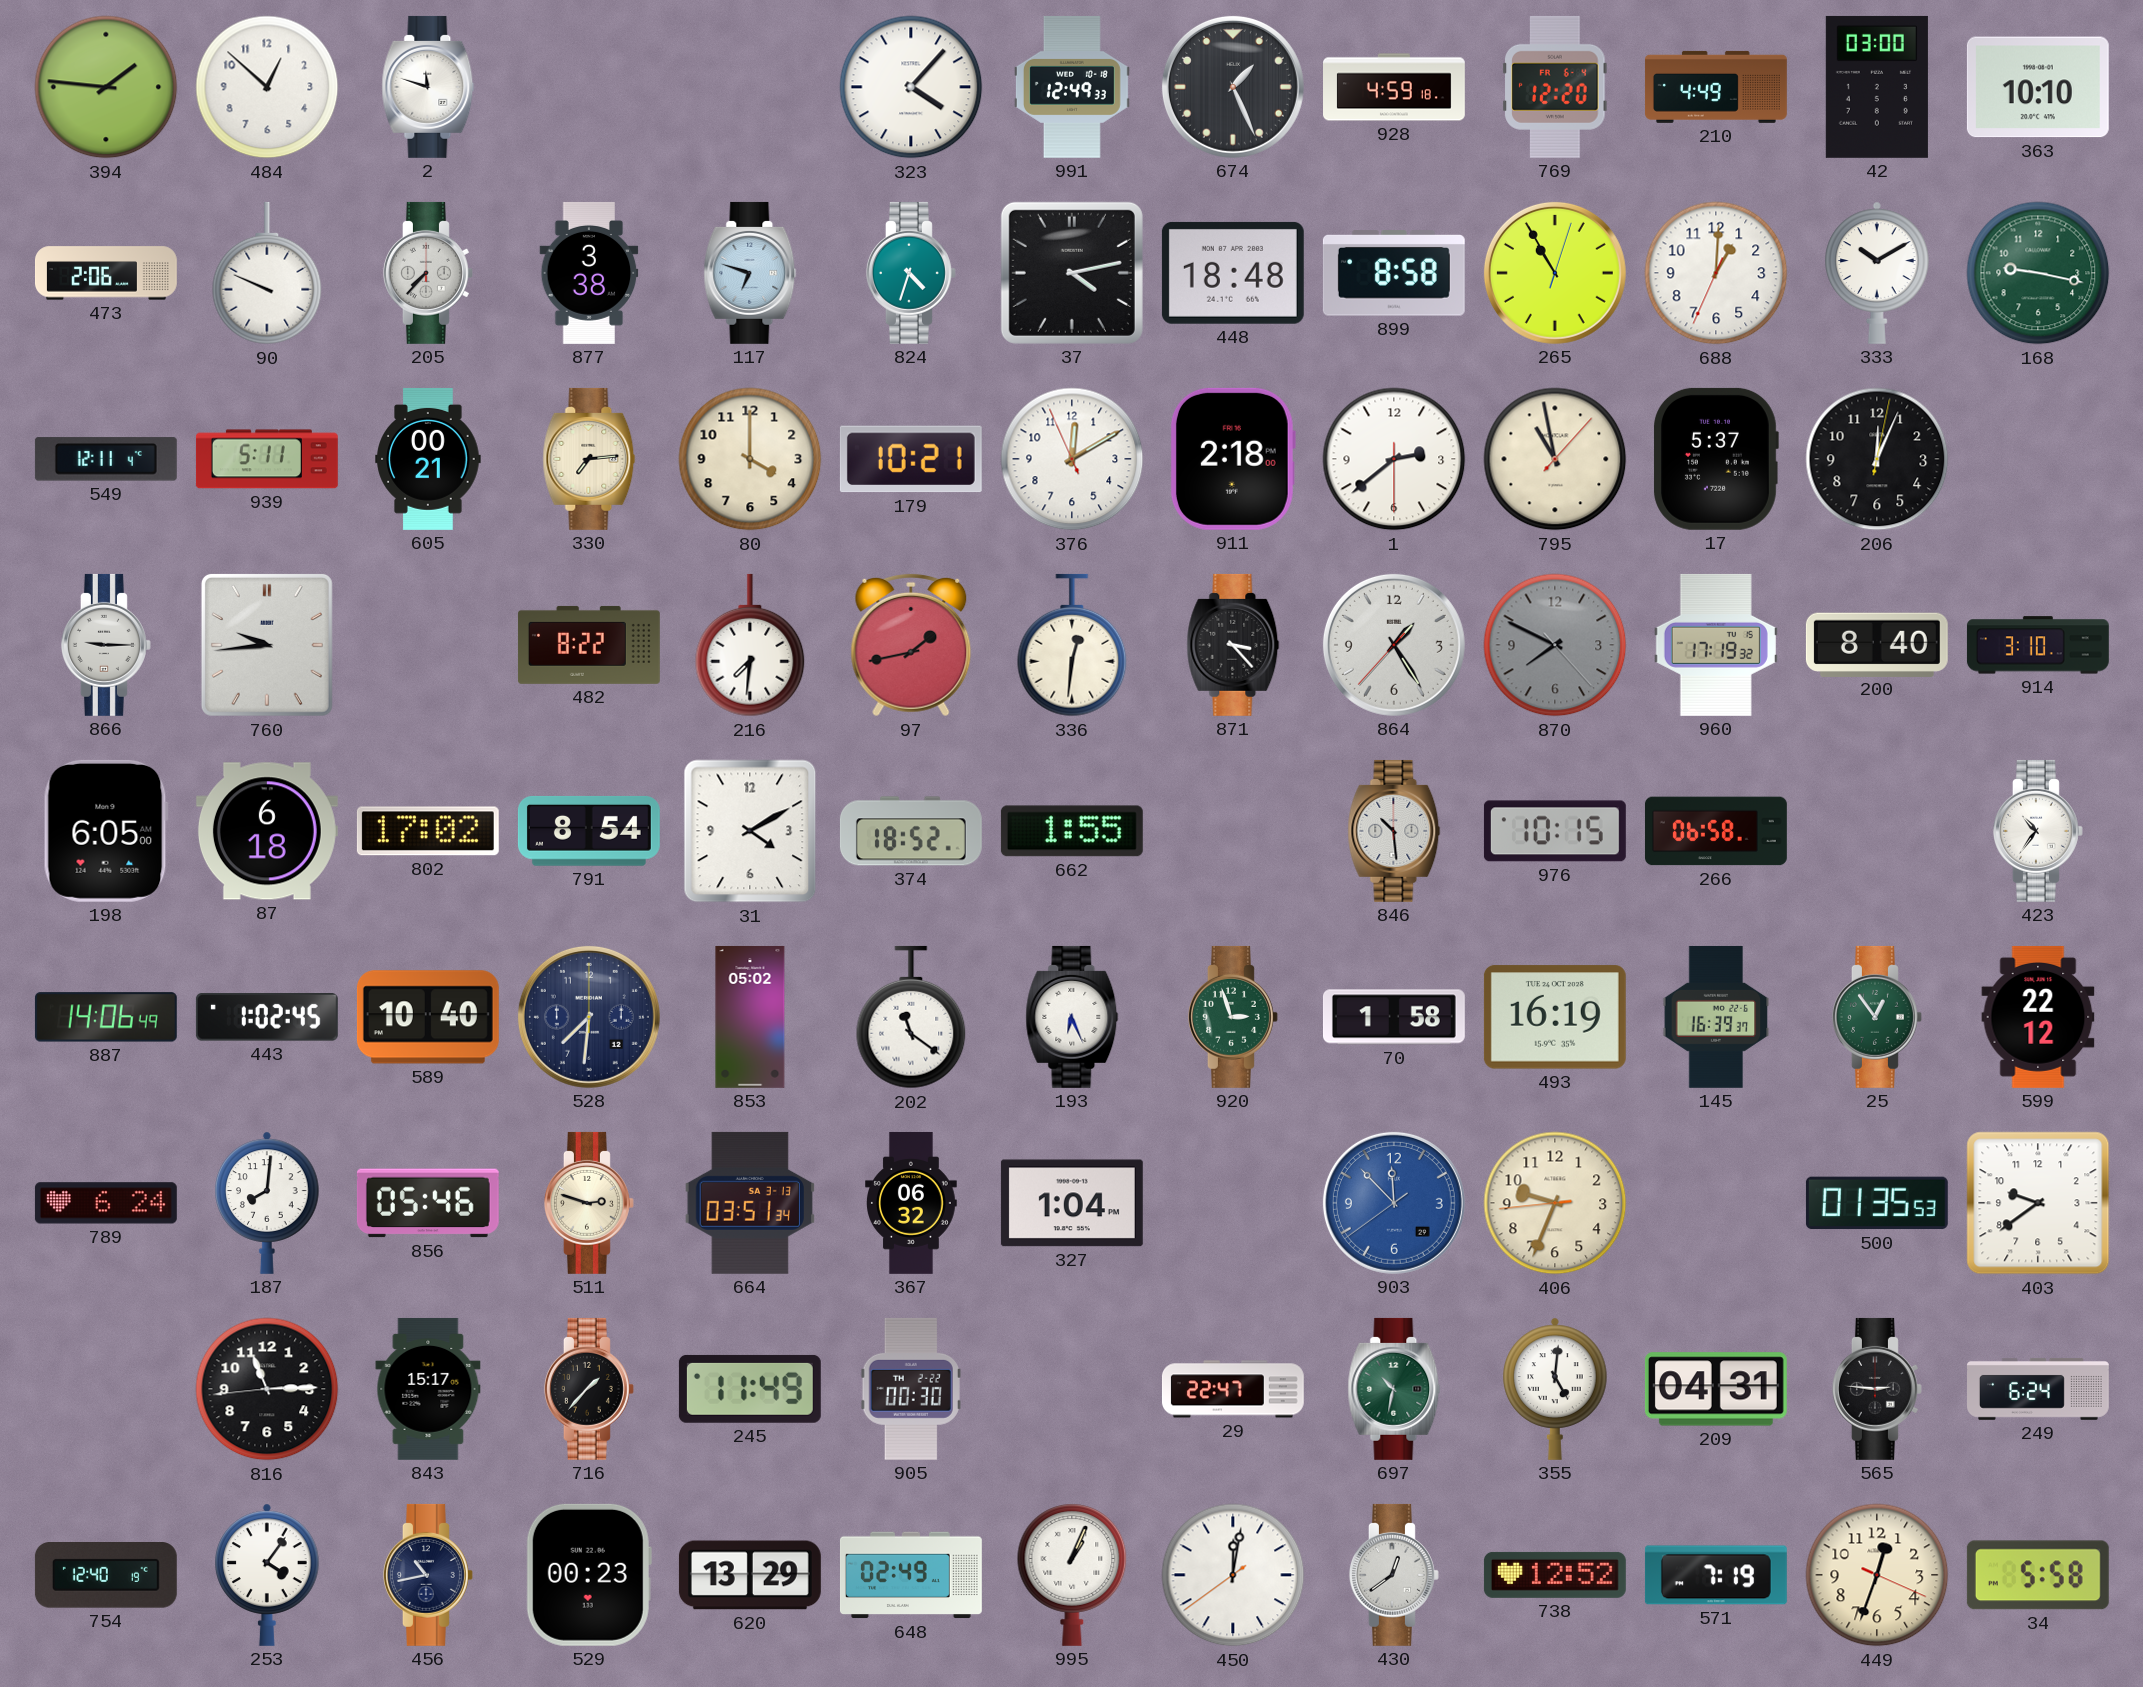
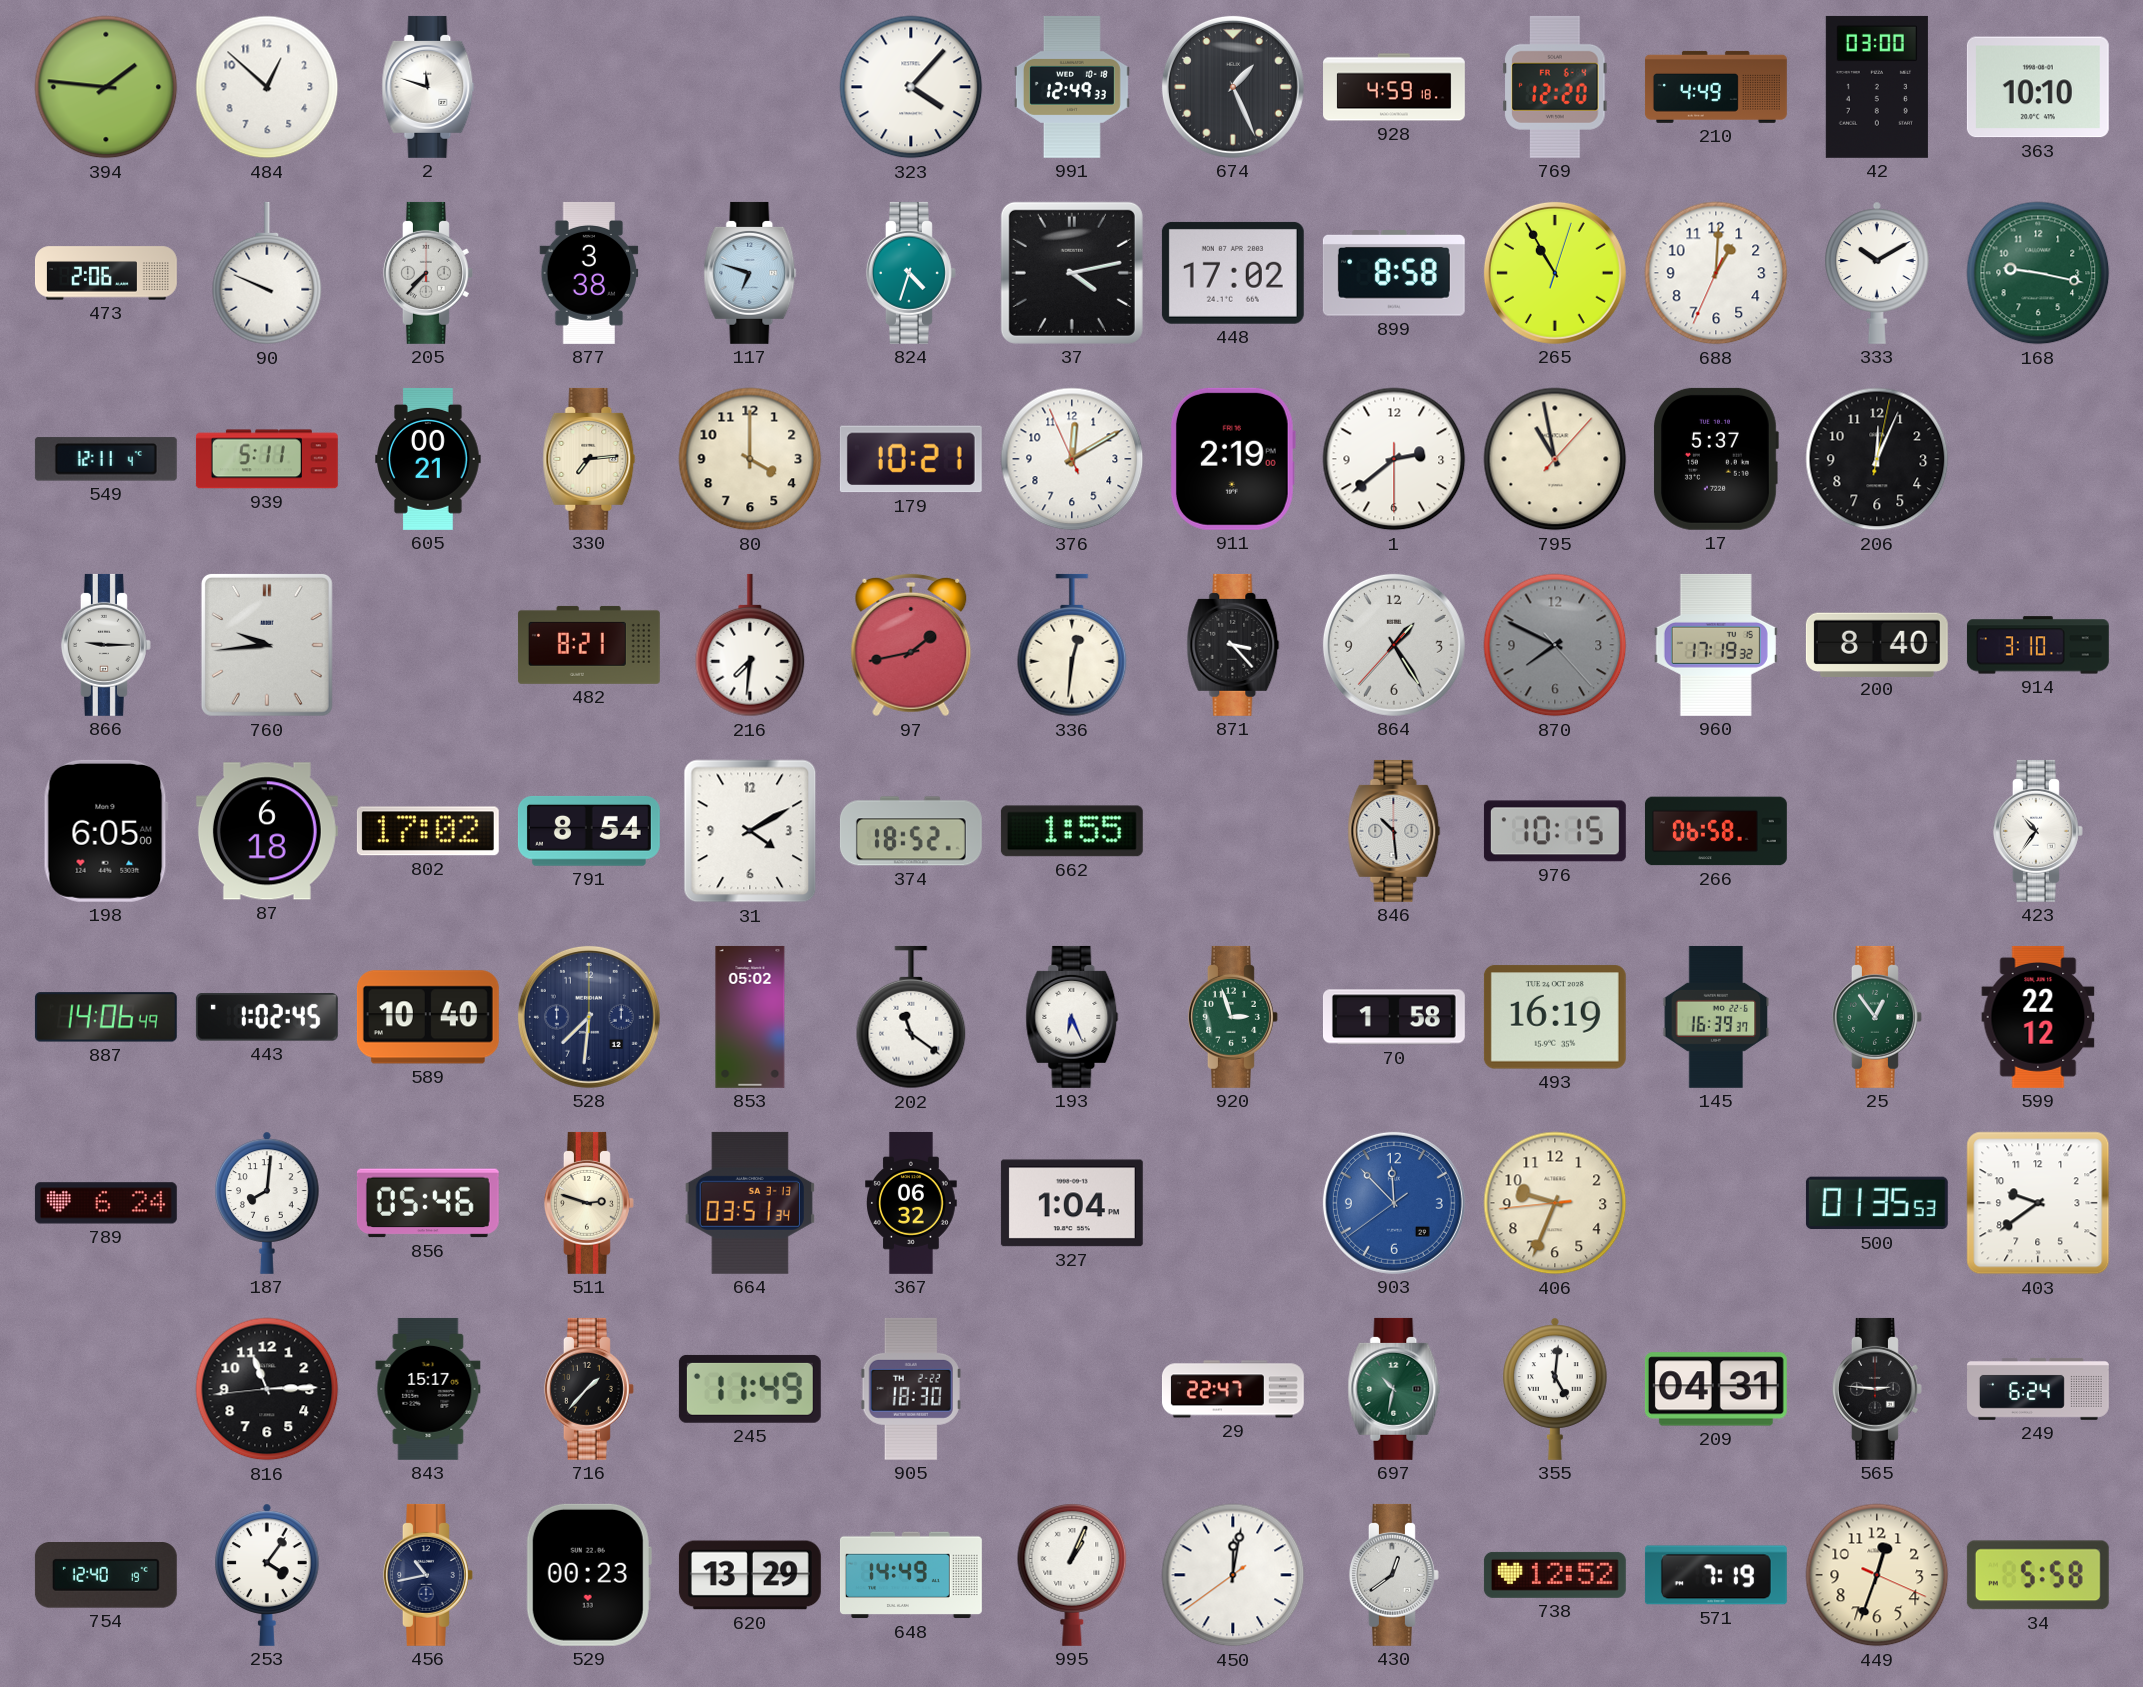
448: 18:48 -> 17:02
911: 2:18 -> 2:19
482: 8:22 -> 8:21
905: 00:30 -> 18:30
648: 02:49 -> 14:49
